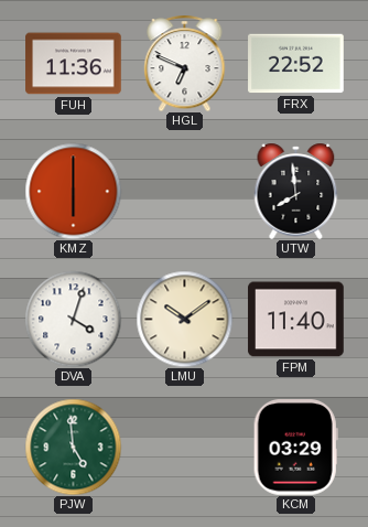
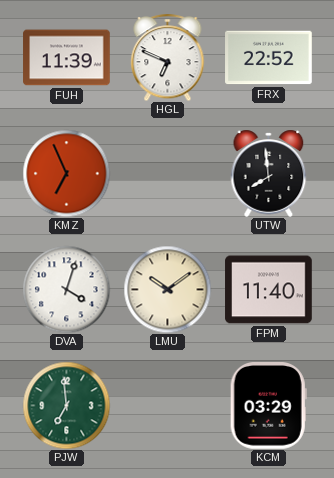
FUH: 11:36 -> 11:39
KMZ: 6:00 -> 6:56
PJW: 4:59 -> 6:59
